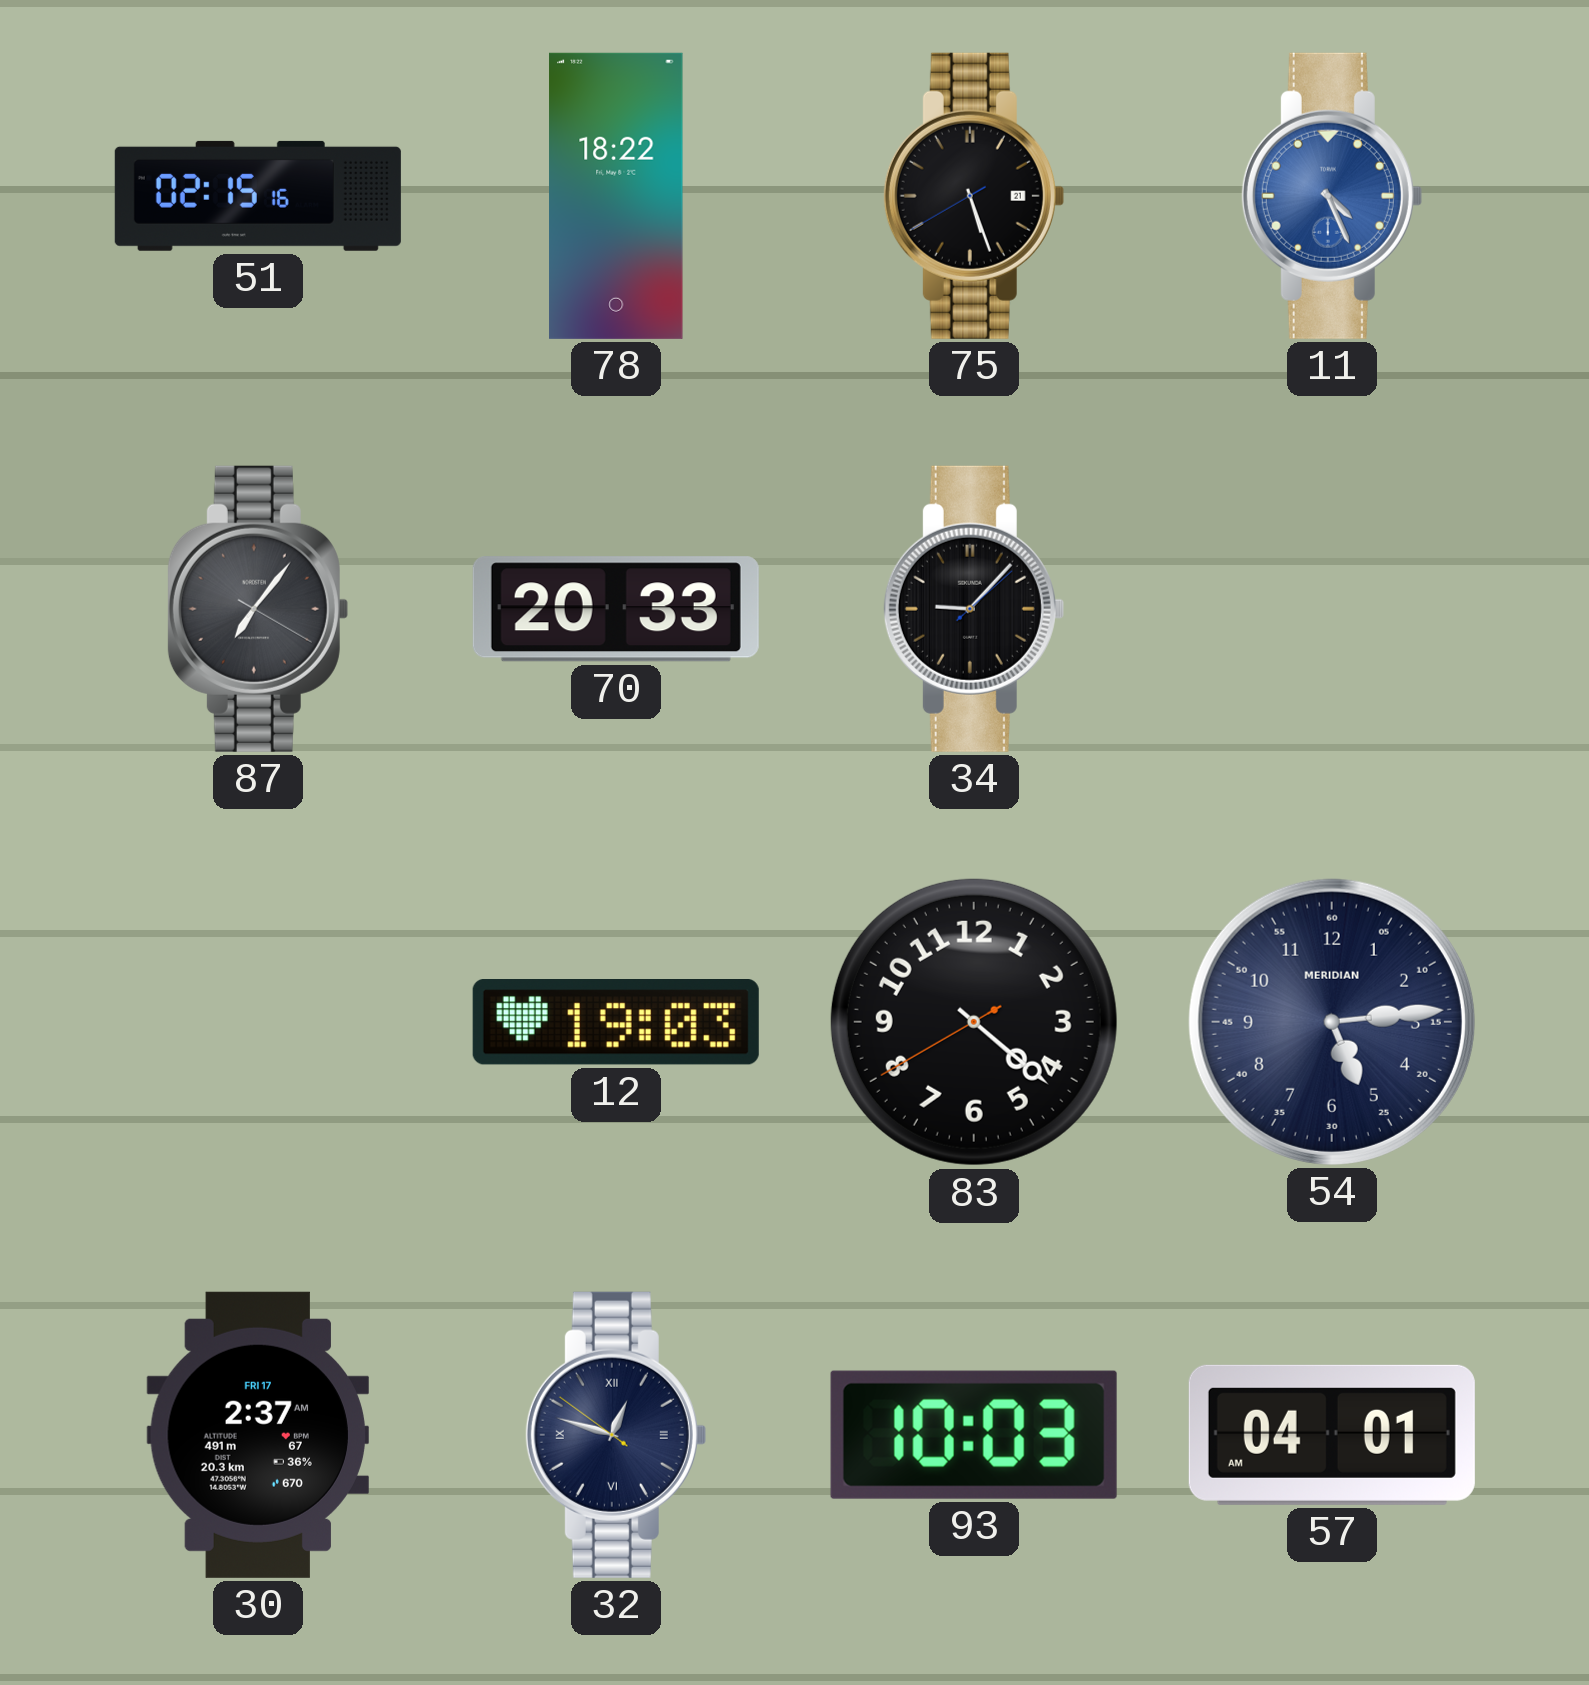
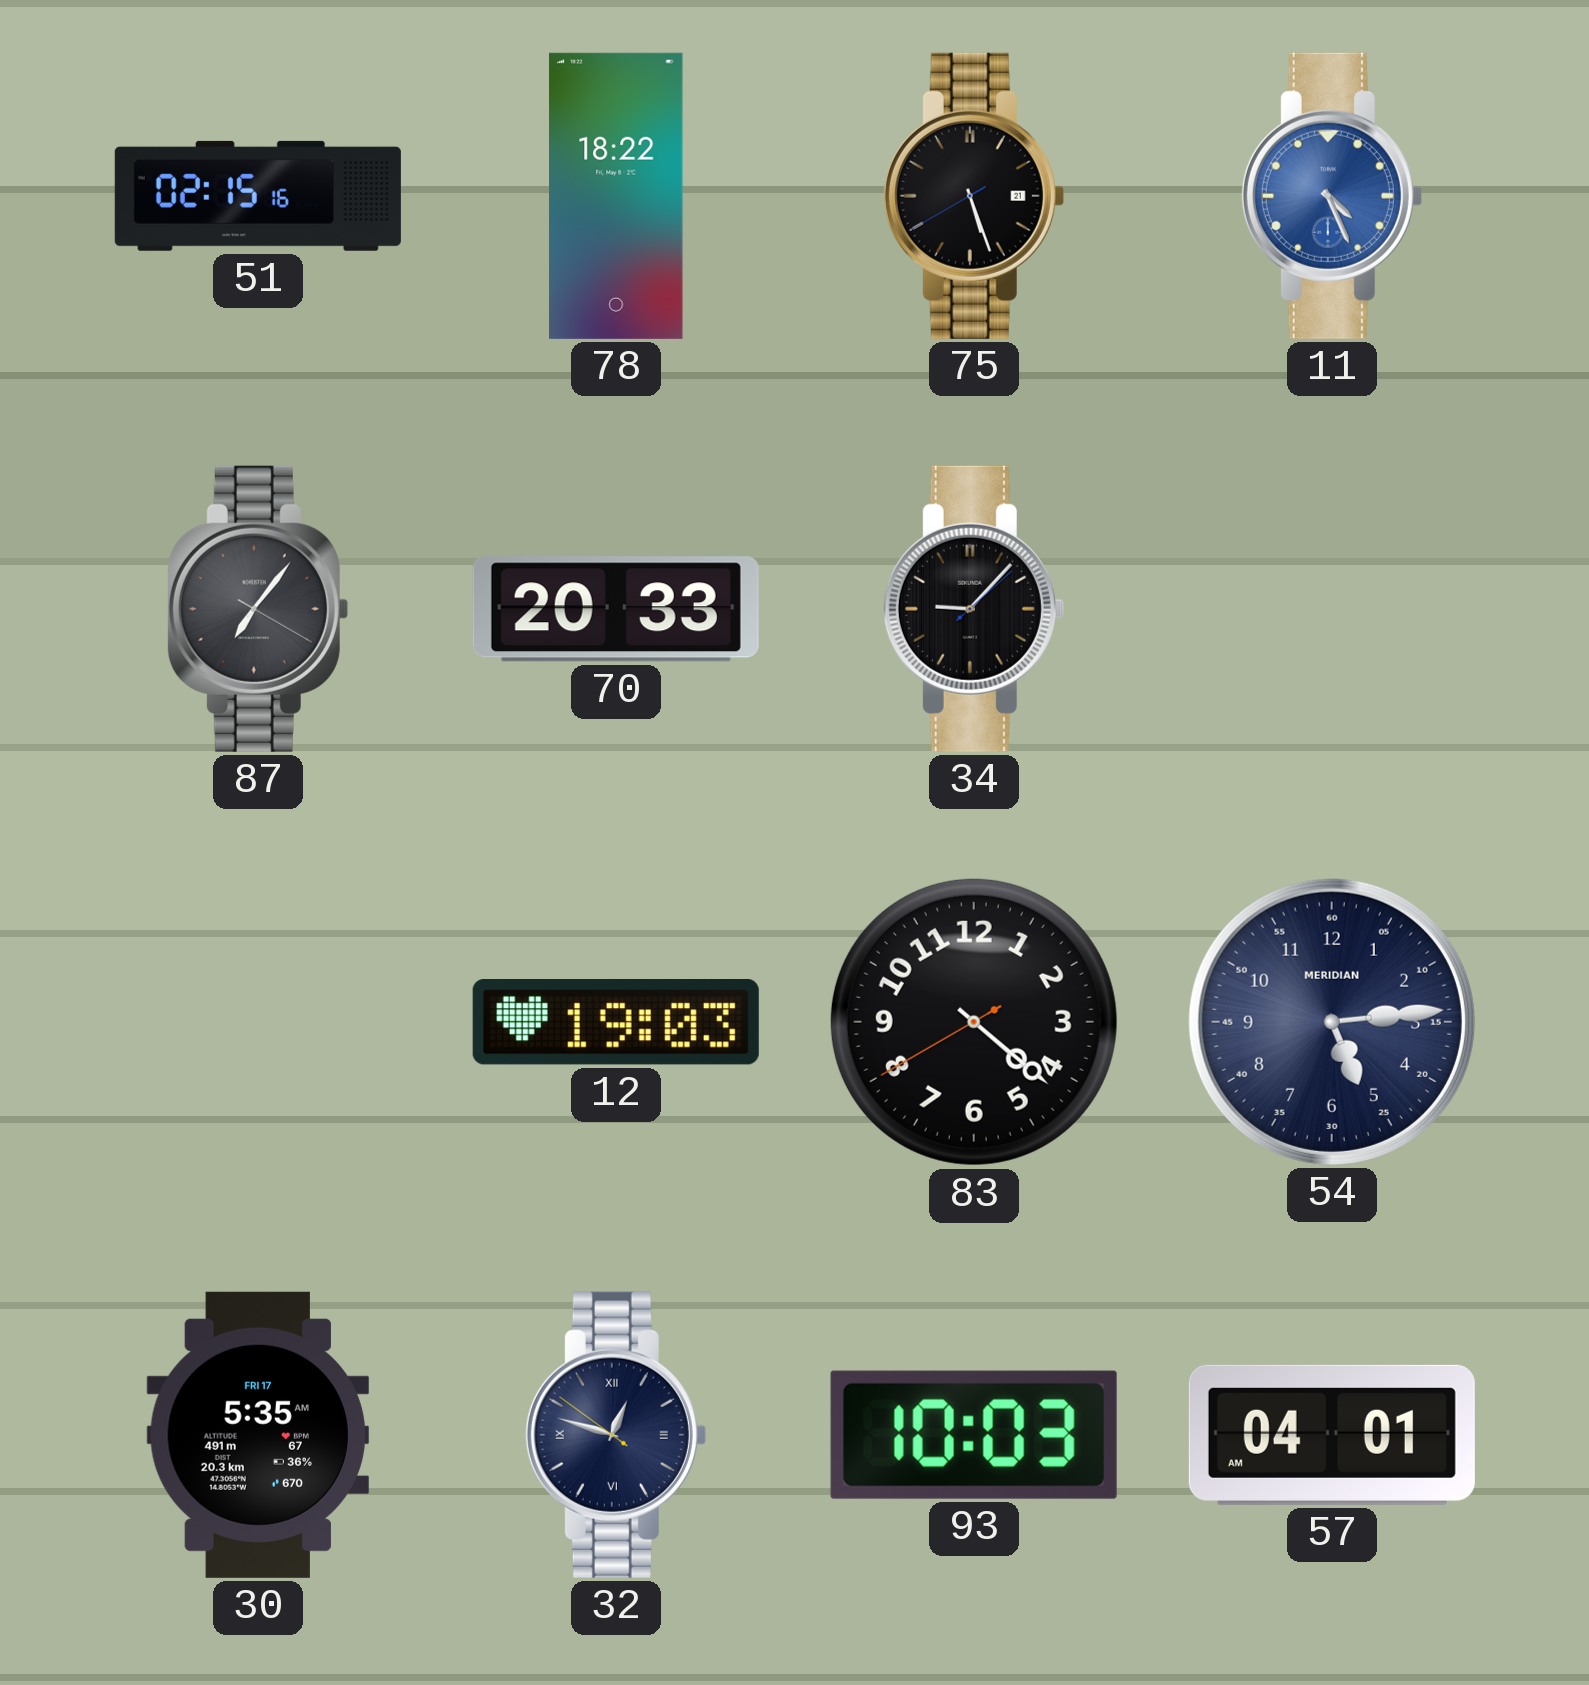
30: 2:37 -> 5:35
